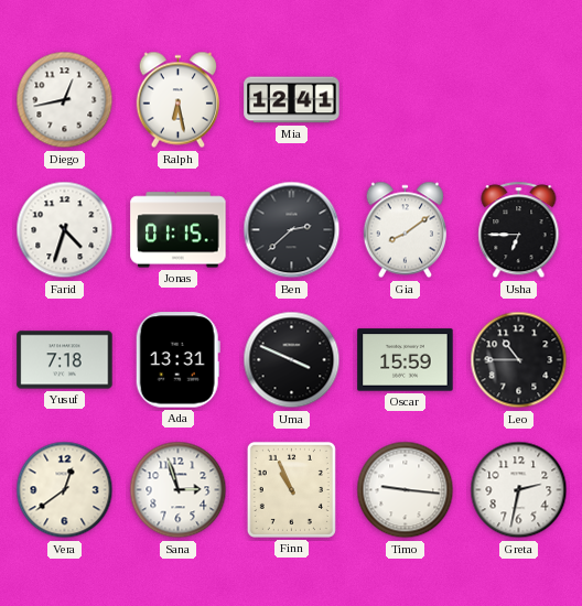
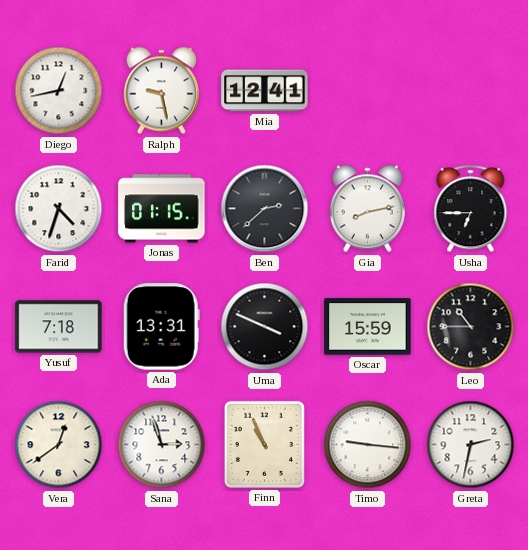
Ralph: 6:28 -> 9:28
Gia: 8:09 -> 8:13
